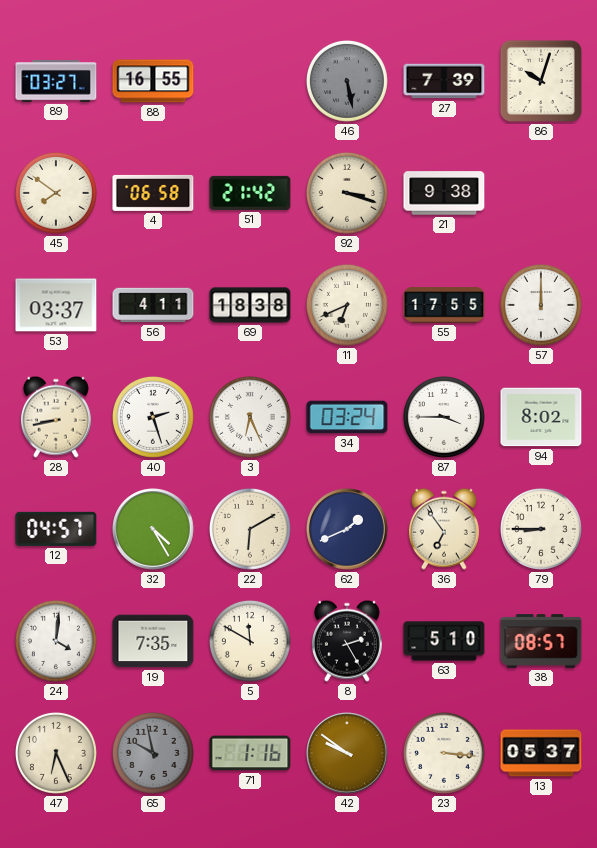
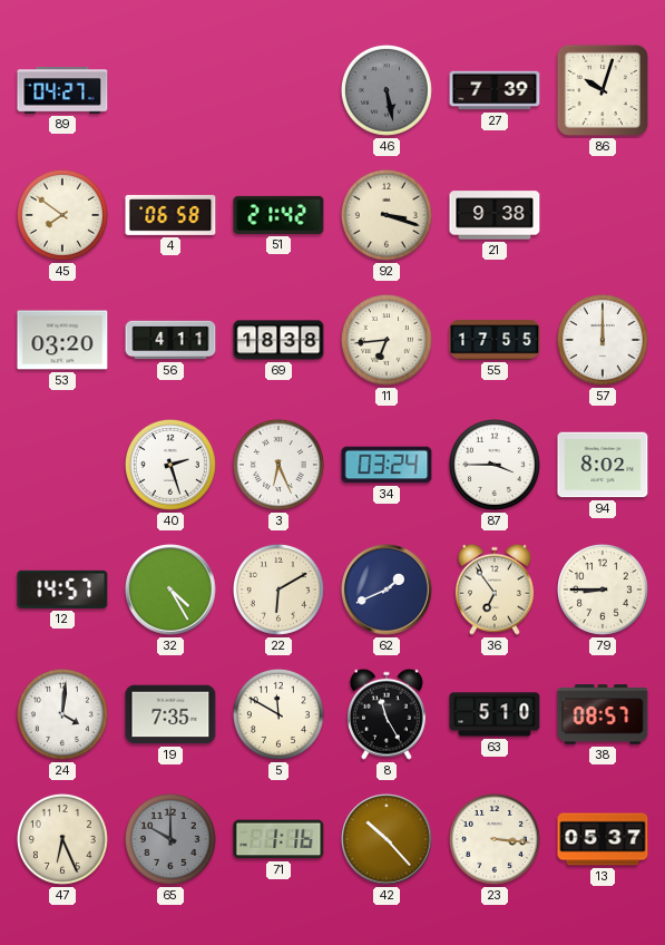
89: 03:27 -> 04:27
88: 16:55 -> none
53: 03:37 -> 03:20
11: 6:41 -> 6:44
28: 8:43 -> none
12: 04:57 -> 14:57
8: 2:25 -> 11:25
65: 9:58 -> 10:00
42: 9:51 -> 10:23
